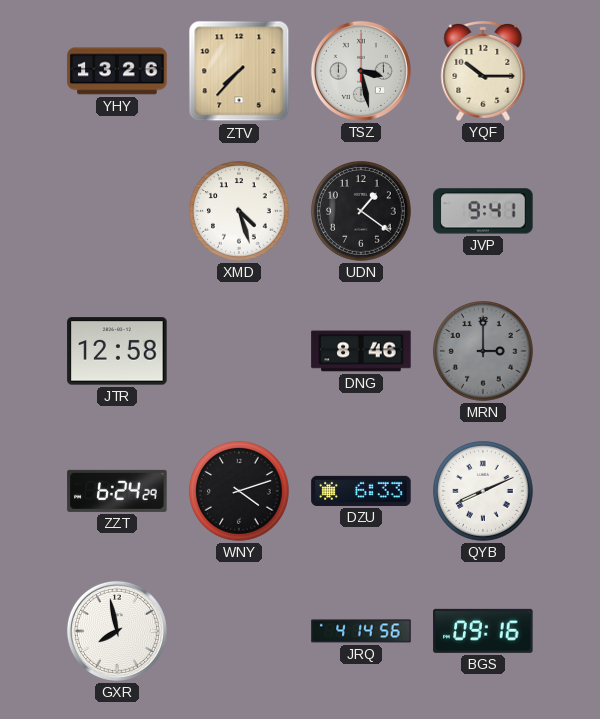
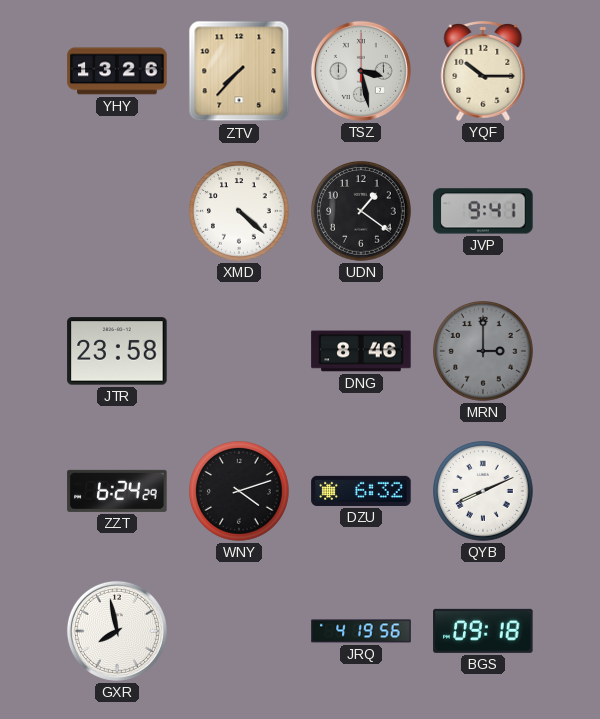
XMD: 4:27 -> 4:22
JTR: 12:58 -> 23:58
DZU: 6:33 -> 6:32
JRQ: 4:14 -> 4:19
BGS: 09:16 -> 09:18
